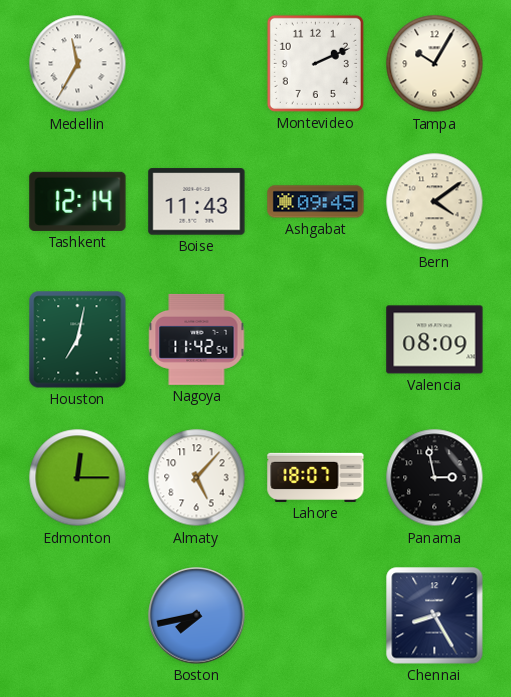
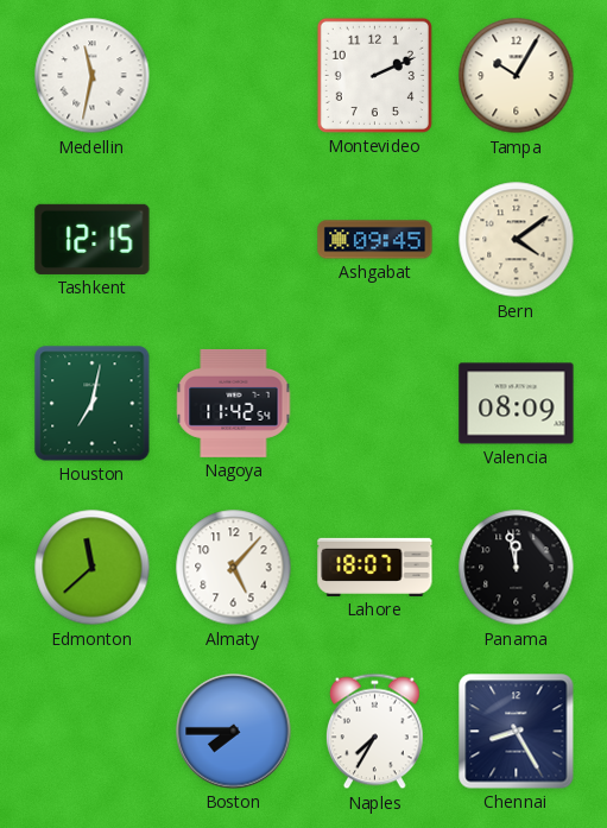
Medellin: 11:35 -> 11:32
Tashkent: 12:14 -> 12:15
Boise: 11:43 -> none
Edmonton: 12:15 -> 11:38
Panama: 2:58 -> 11:58
Boston: 7:43 -> 7:45
Naples: none -> 7:35
